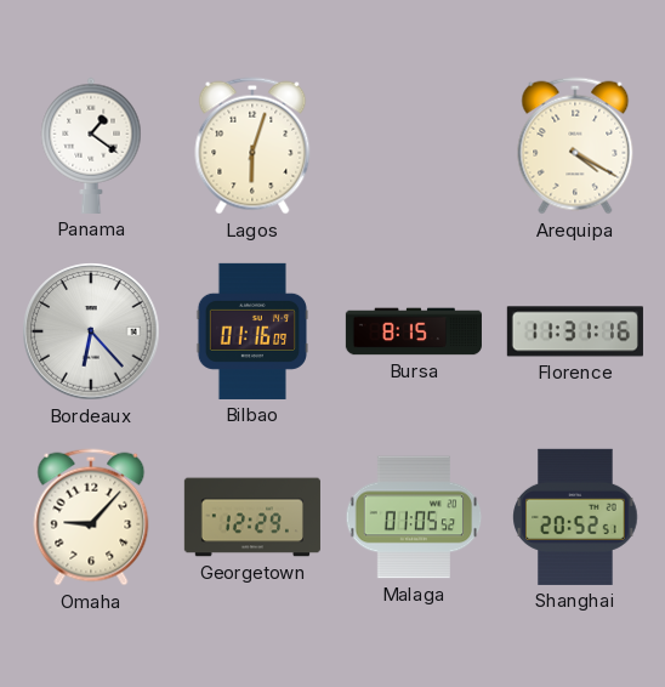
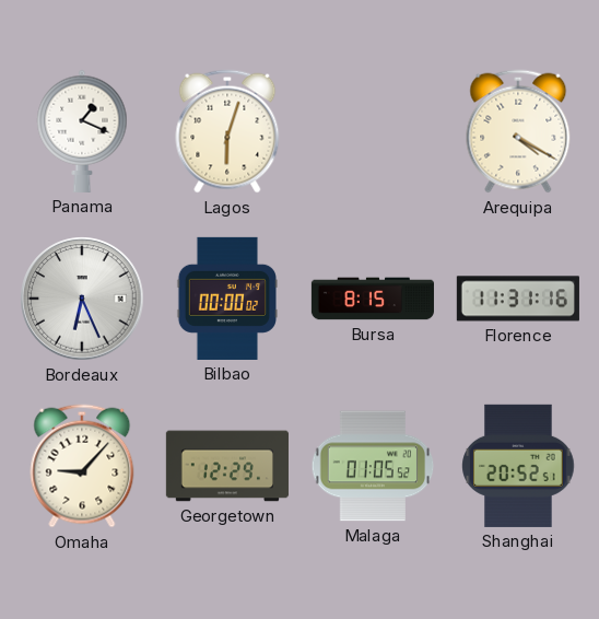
Panama: 1:21 -> 1:19
Bordeaux: 6:23 -> 6:26
Bilbao: 01:16 -> 00:00
